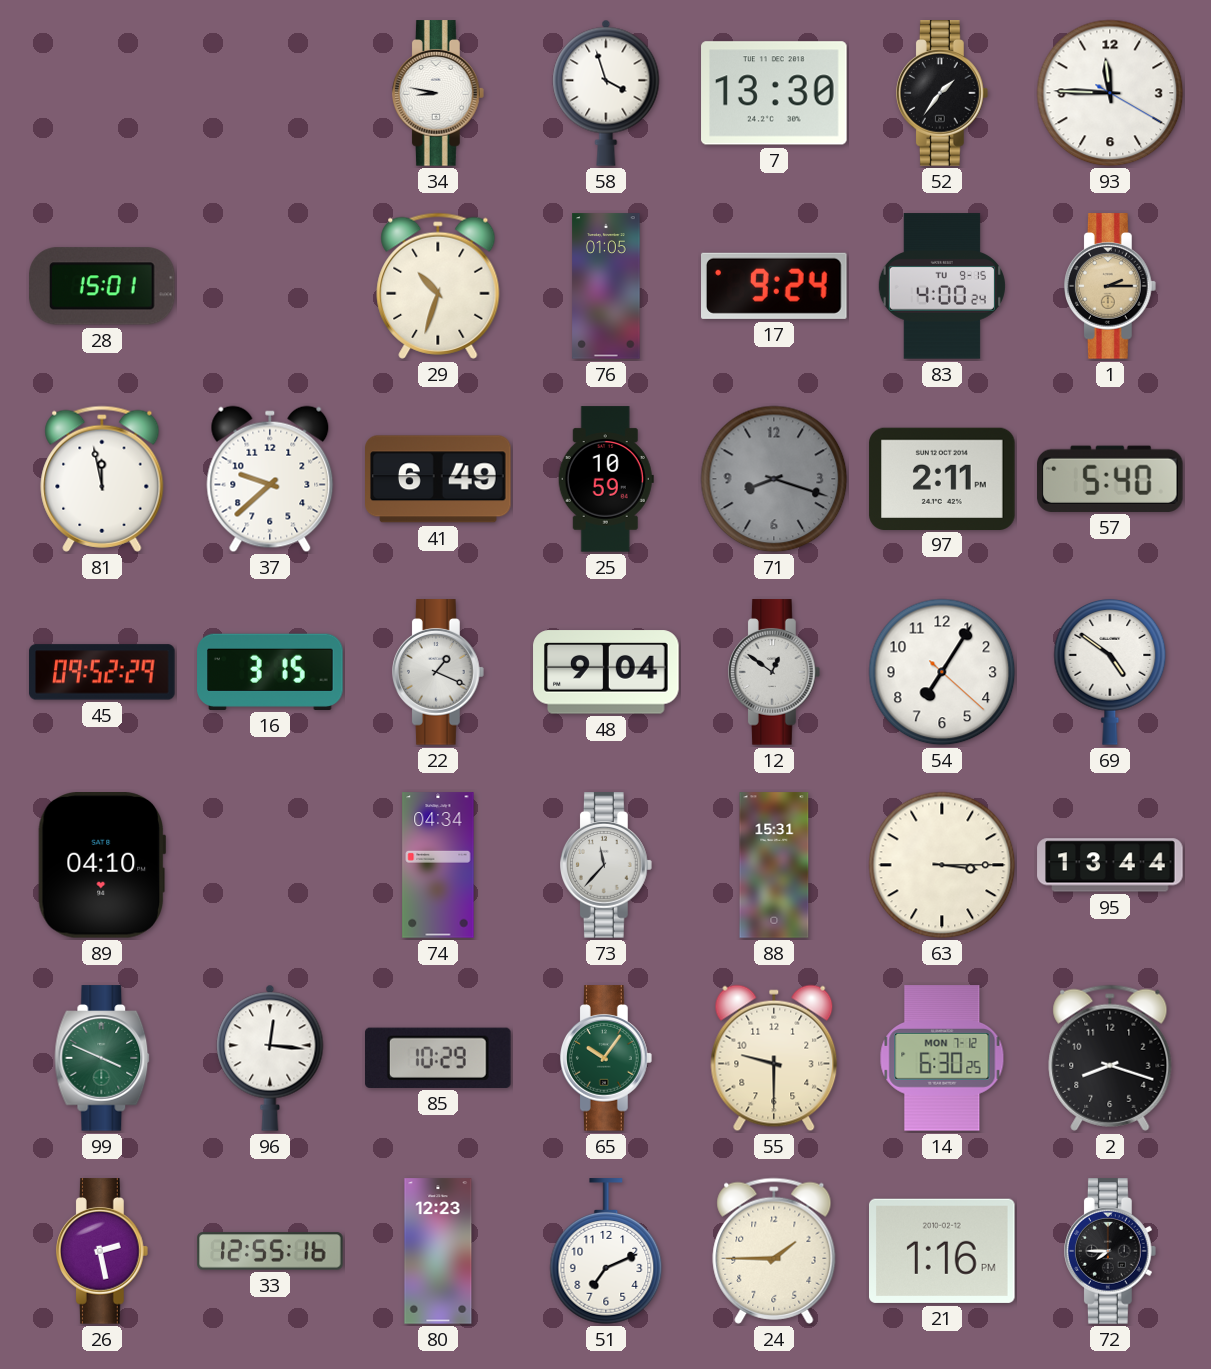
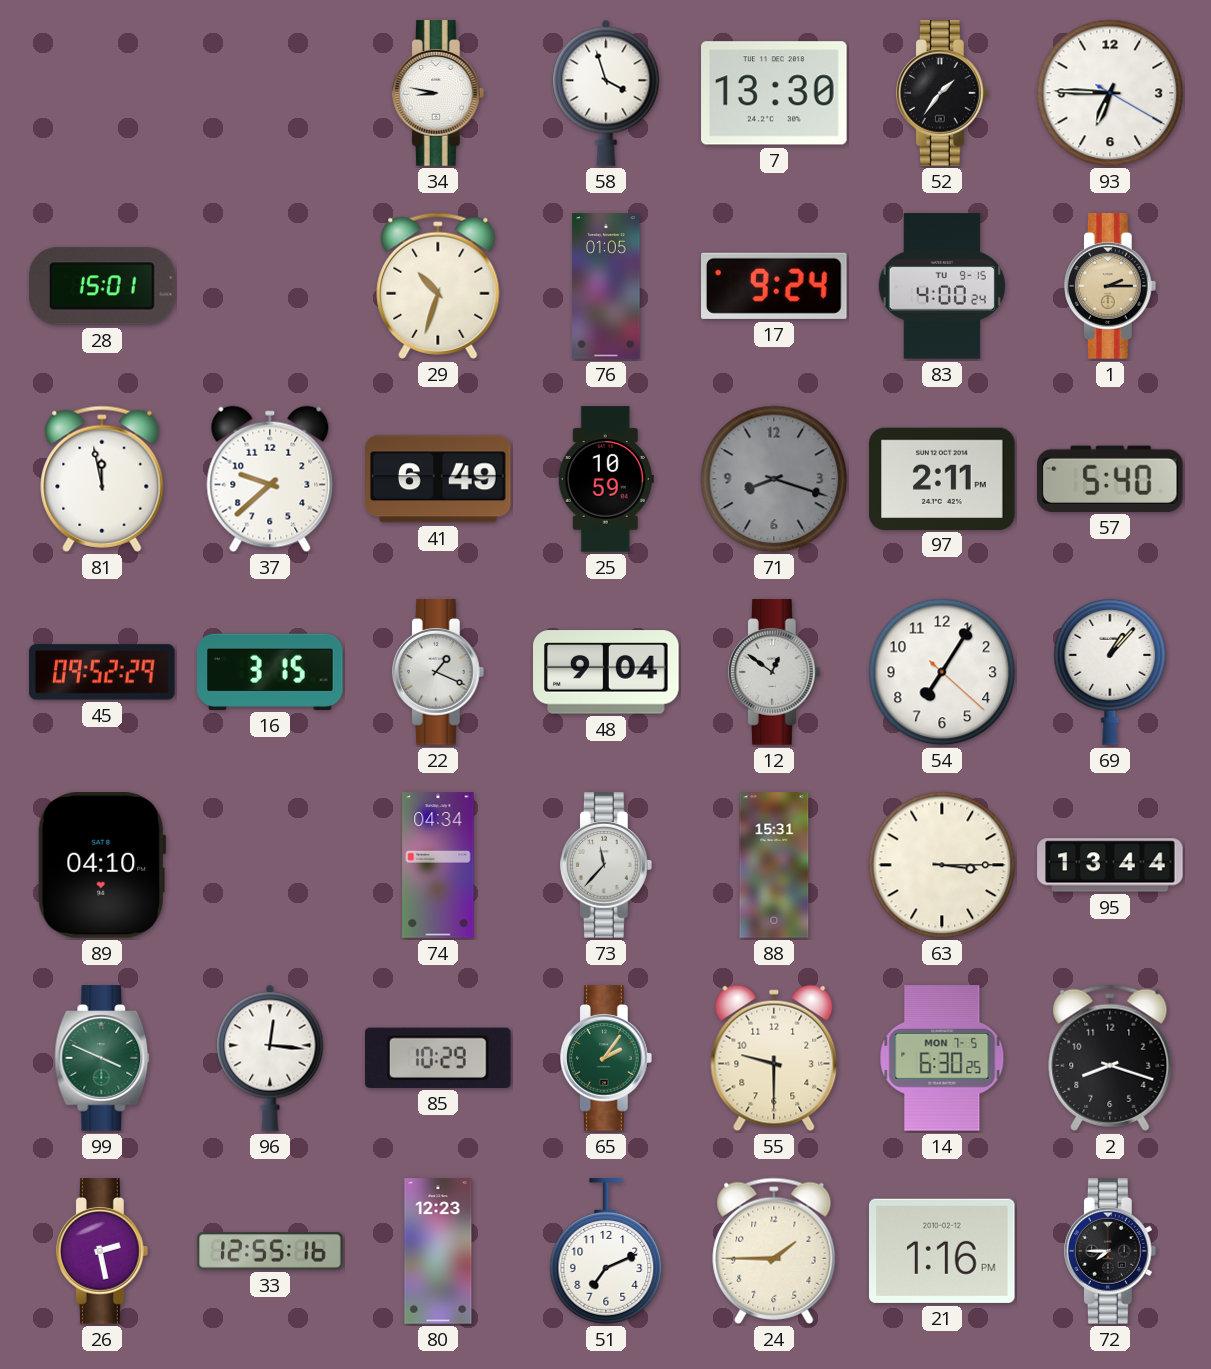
93: 11:45 -> 6:45
69: 4:51 -> 1:07
65: 10:06 -> 2:06
14 date: MON 7-12 -> MON 7-5
